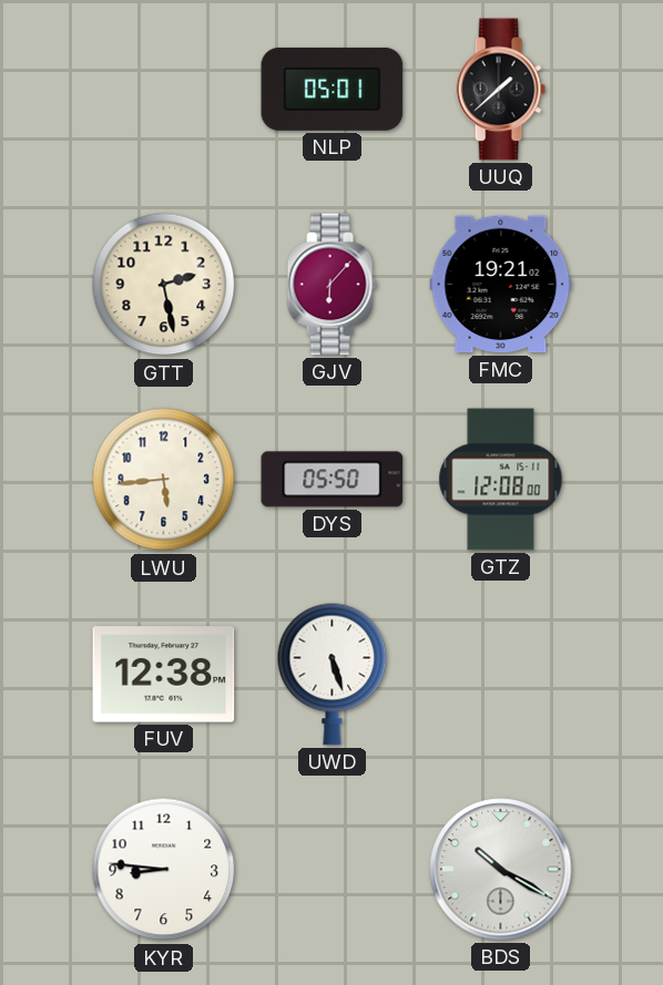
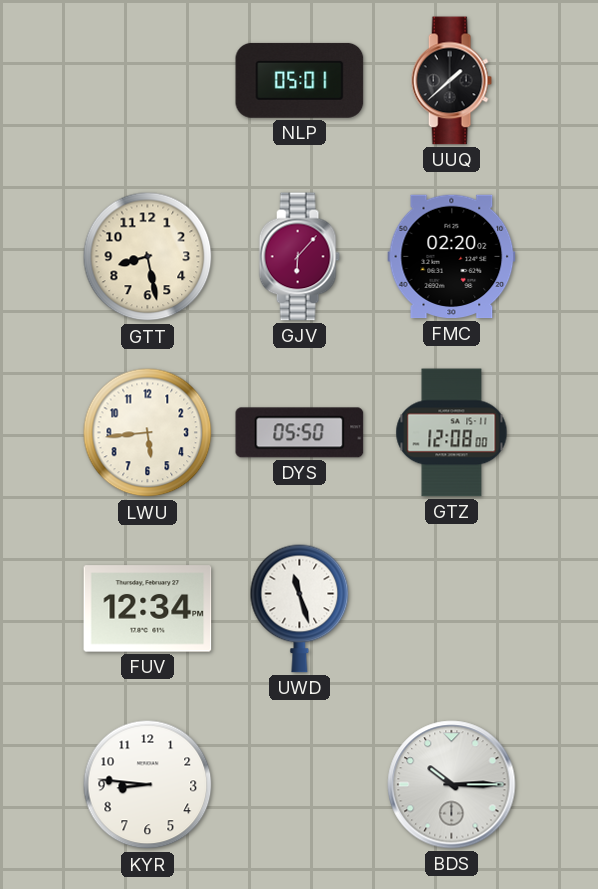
GTT: 2:28 -> 8:28
FMC: 19:21 -> 02:20
FUV: 12:38 -> 12:34
UWD: 5:27 -> 11:27
BDS: 10:20 -> 10:15
